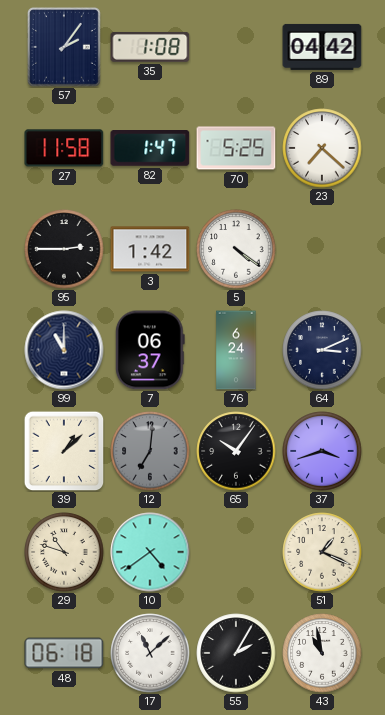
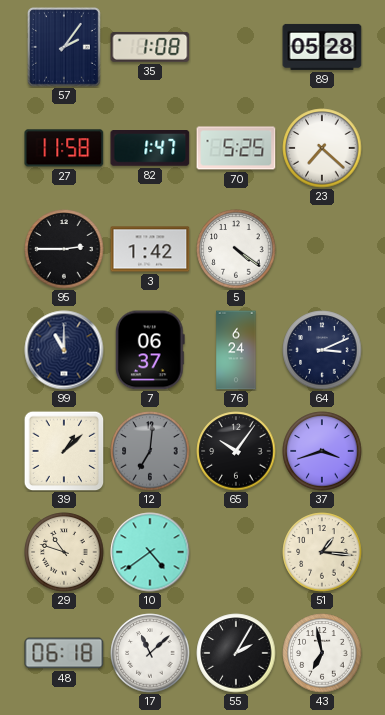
89: 04:42 -> 05:28
51: 1:19 -> 1:16
43: 10:58 -> 6:58
